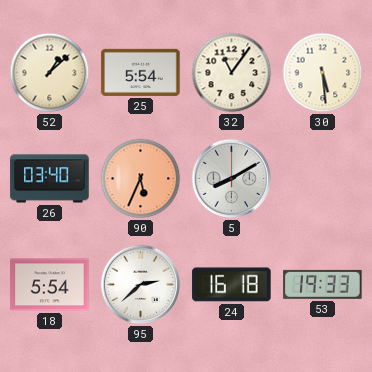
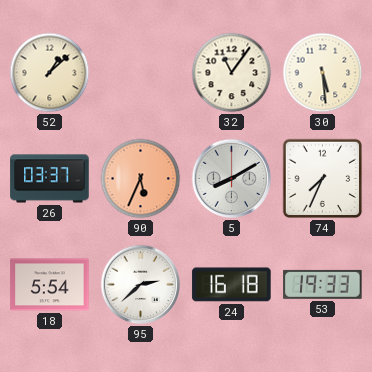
25: 5:54 -> none
26: 03:40 -> 03:37
74: none -> 7:34
